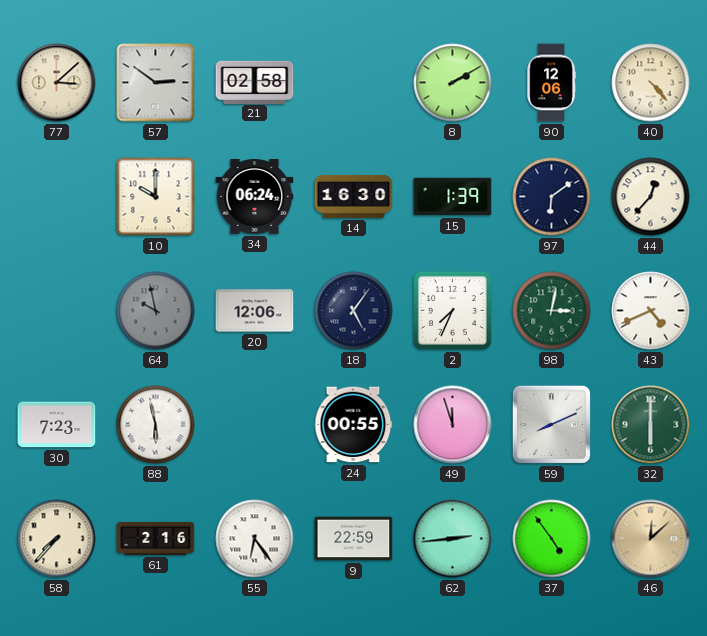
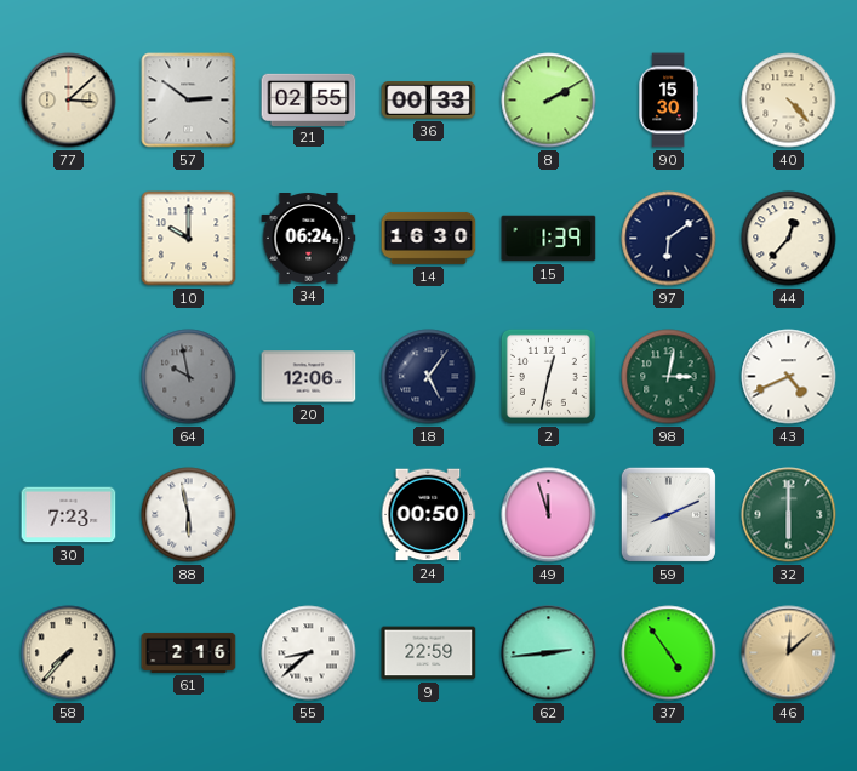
21: 02:58 -> 02:55
36: none -> 00:33
90: 12:06 -> 15:30
2: 7:34 -> 12:32
24: 00:55 -> 00:50
55: 6:24 -> 8:38
